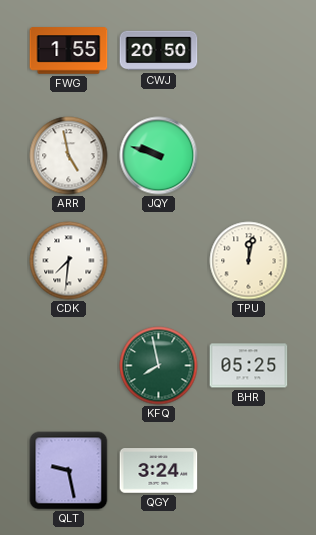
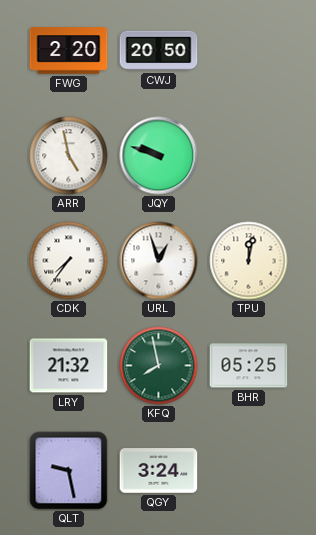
FWG: 1:55 -> 2:20
CDK: 7:31 -> 7:36
URL: none -> 12:57
LRY: none -> 21:32
